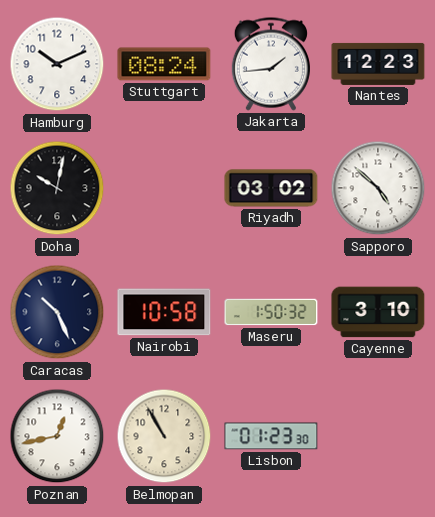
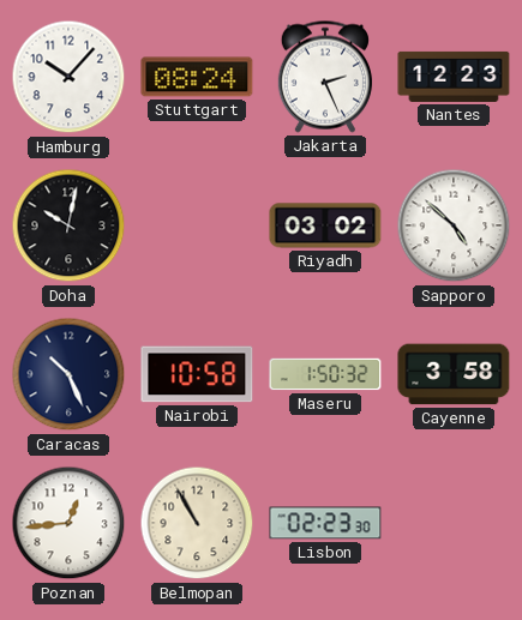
Hamburg: 10:11 -> 10:07
Jakarta: 1:44 -> 2:26
Cayenne: 3:10 -> 3:58
Poznan: 12:43 -> 12:44
Lisbon: 01:23 -> 02:23
